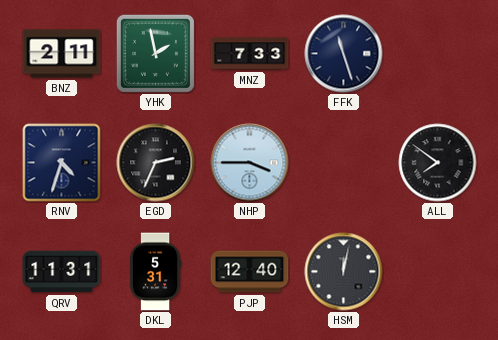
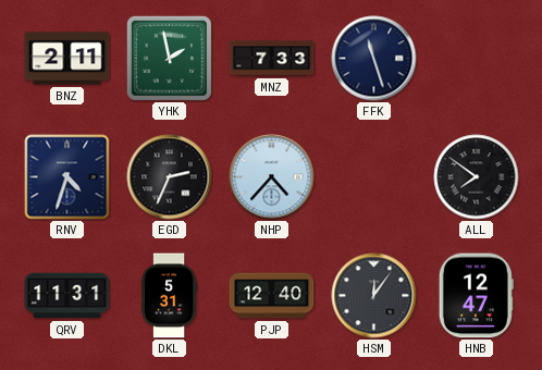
NHP: 3:45 -> 4:37
HSM: 12:02 -> 12:06
HNB: none -> 12:47
